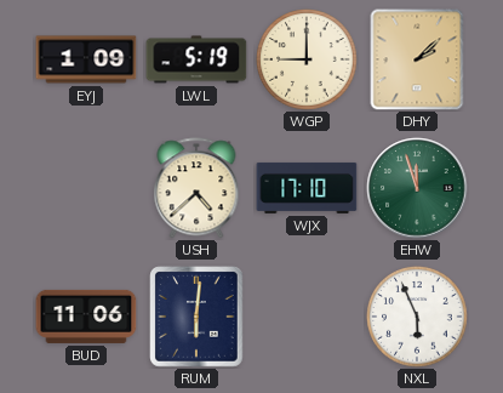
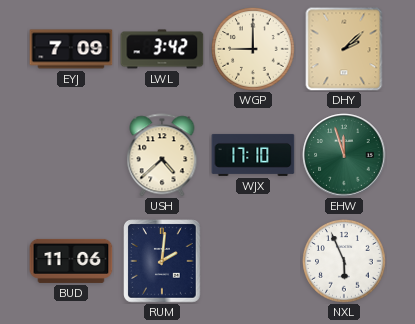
EYJ: 1:09 -> 7:09
LWL: 5:19 -> 3:42
RUM: 6:01 -> 2:01
